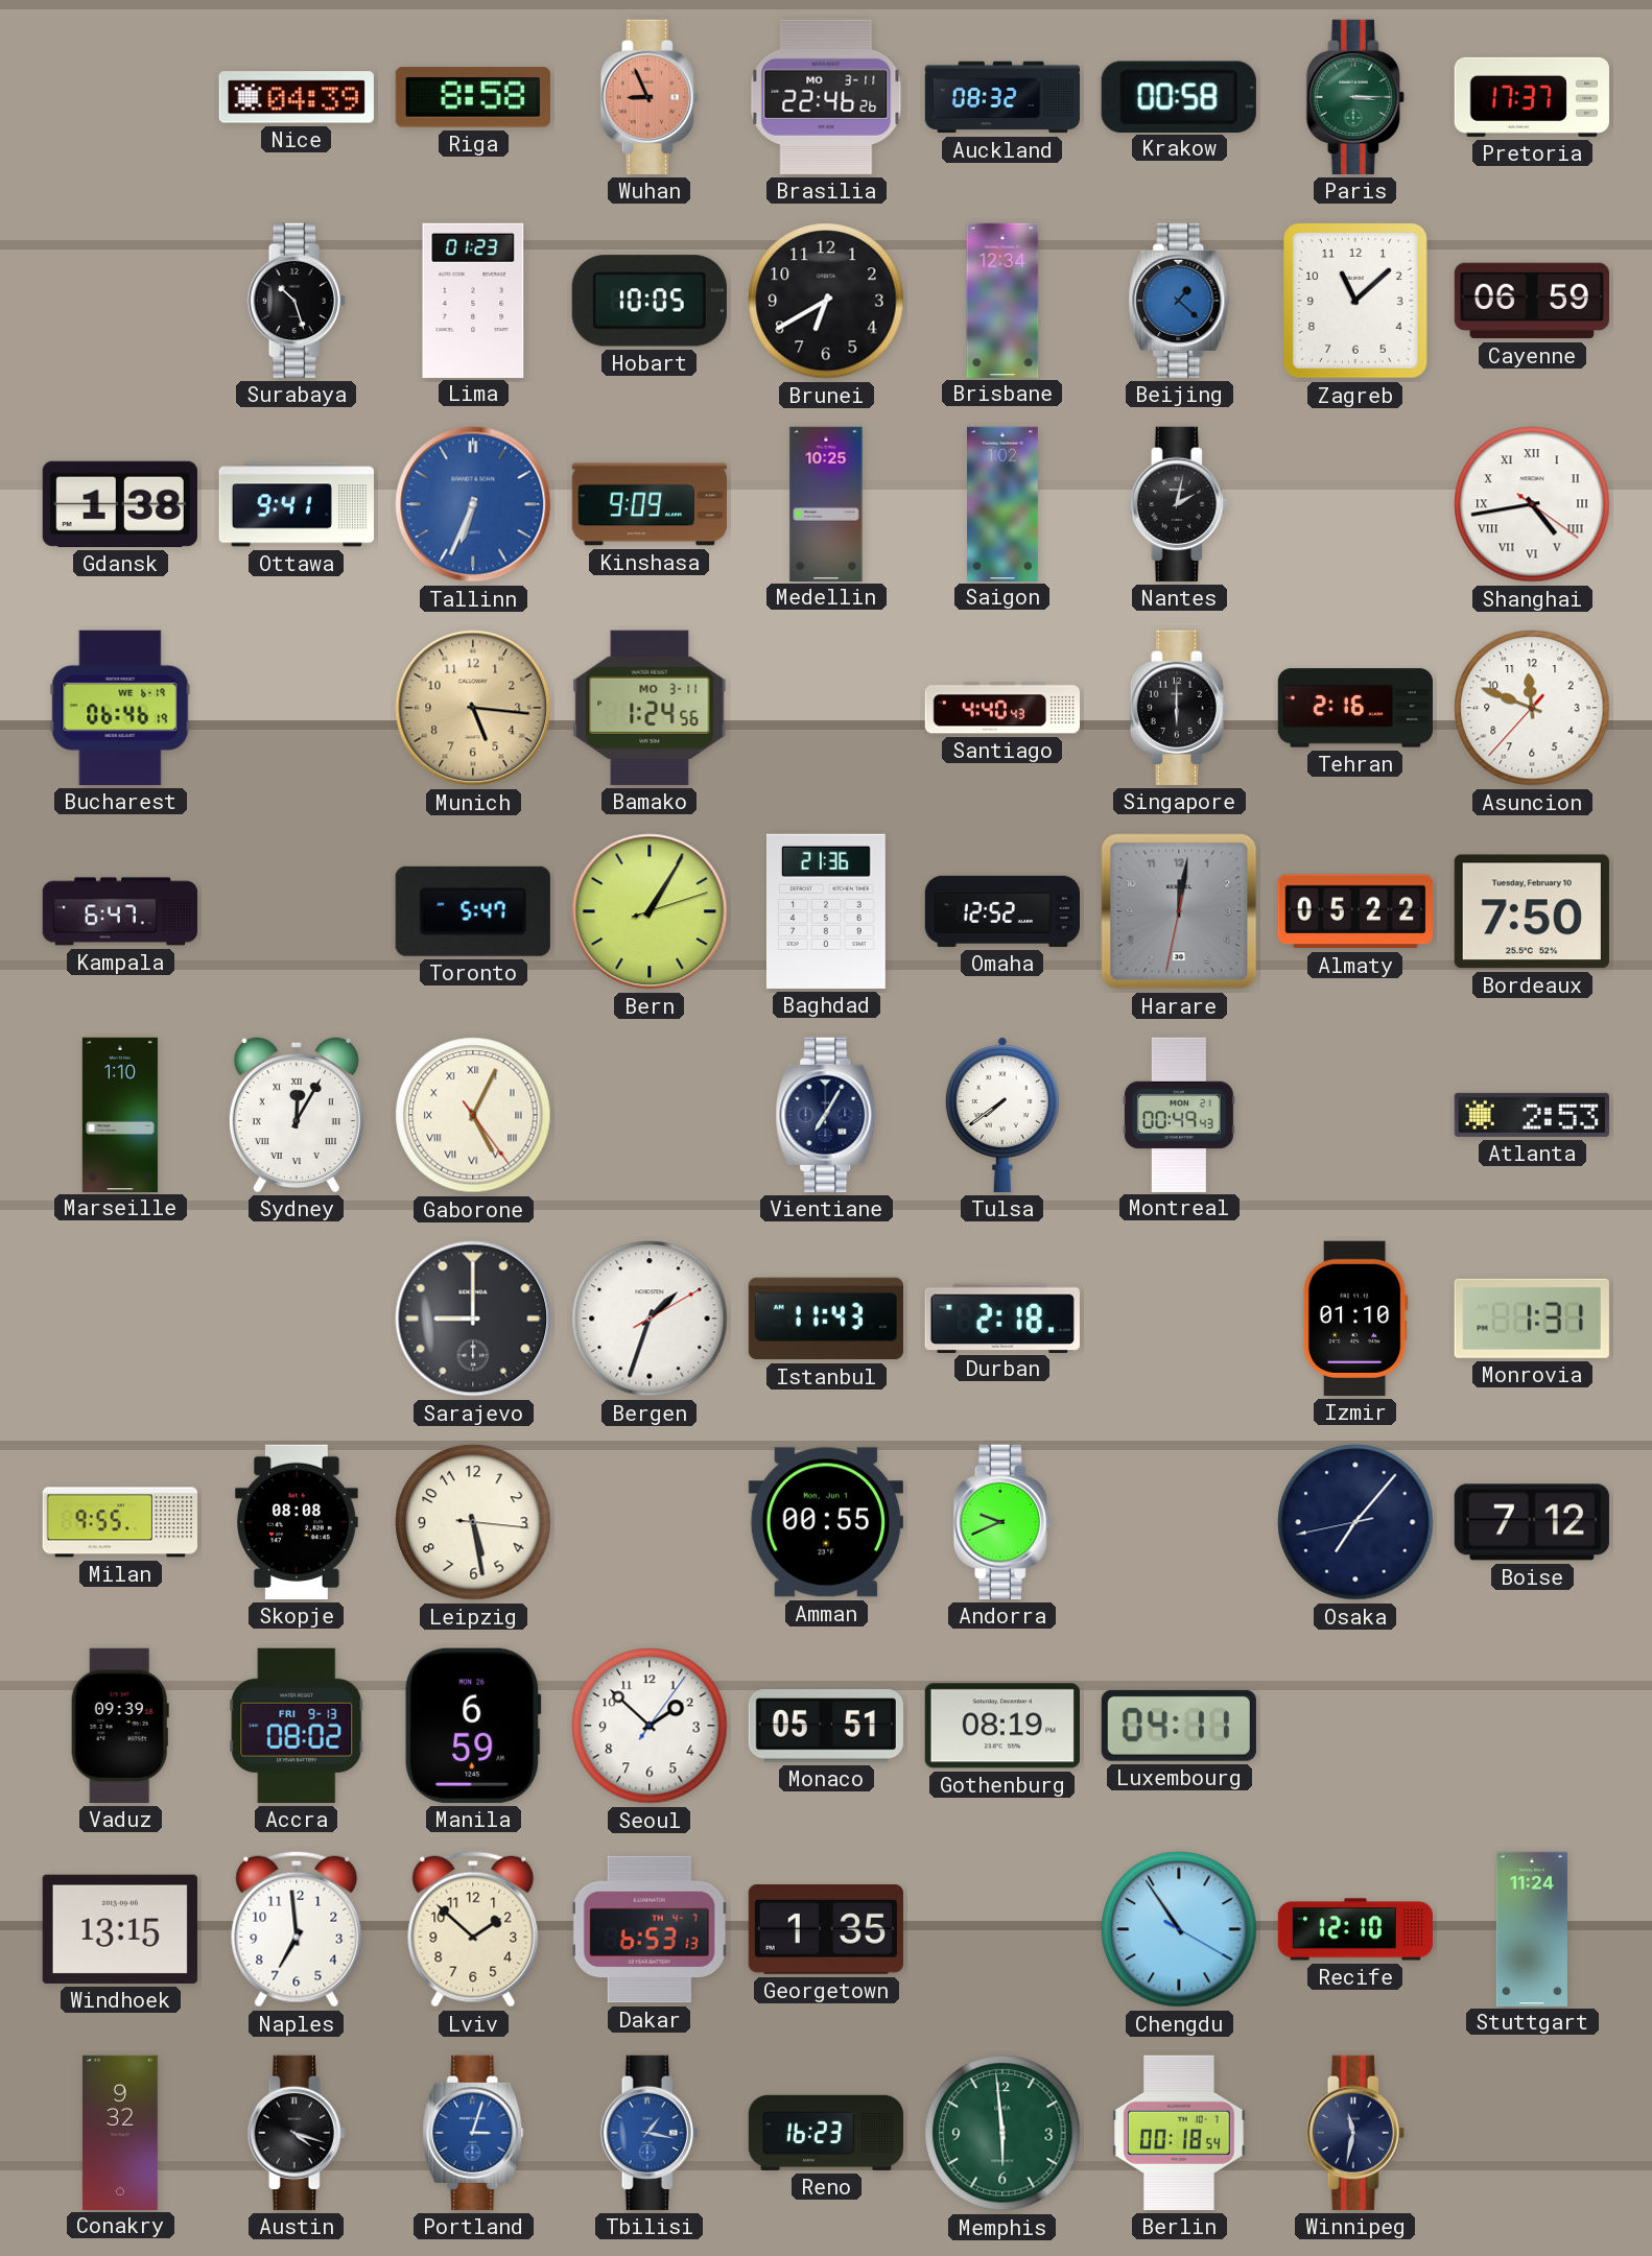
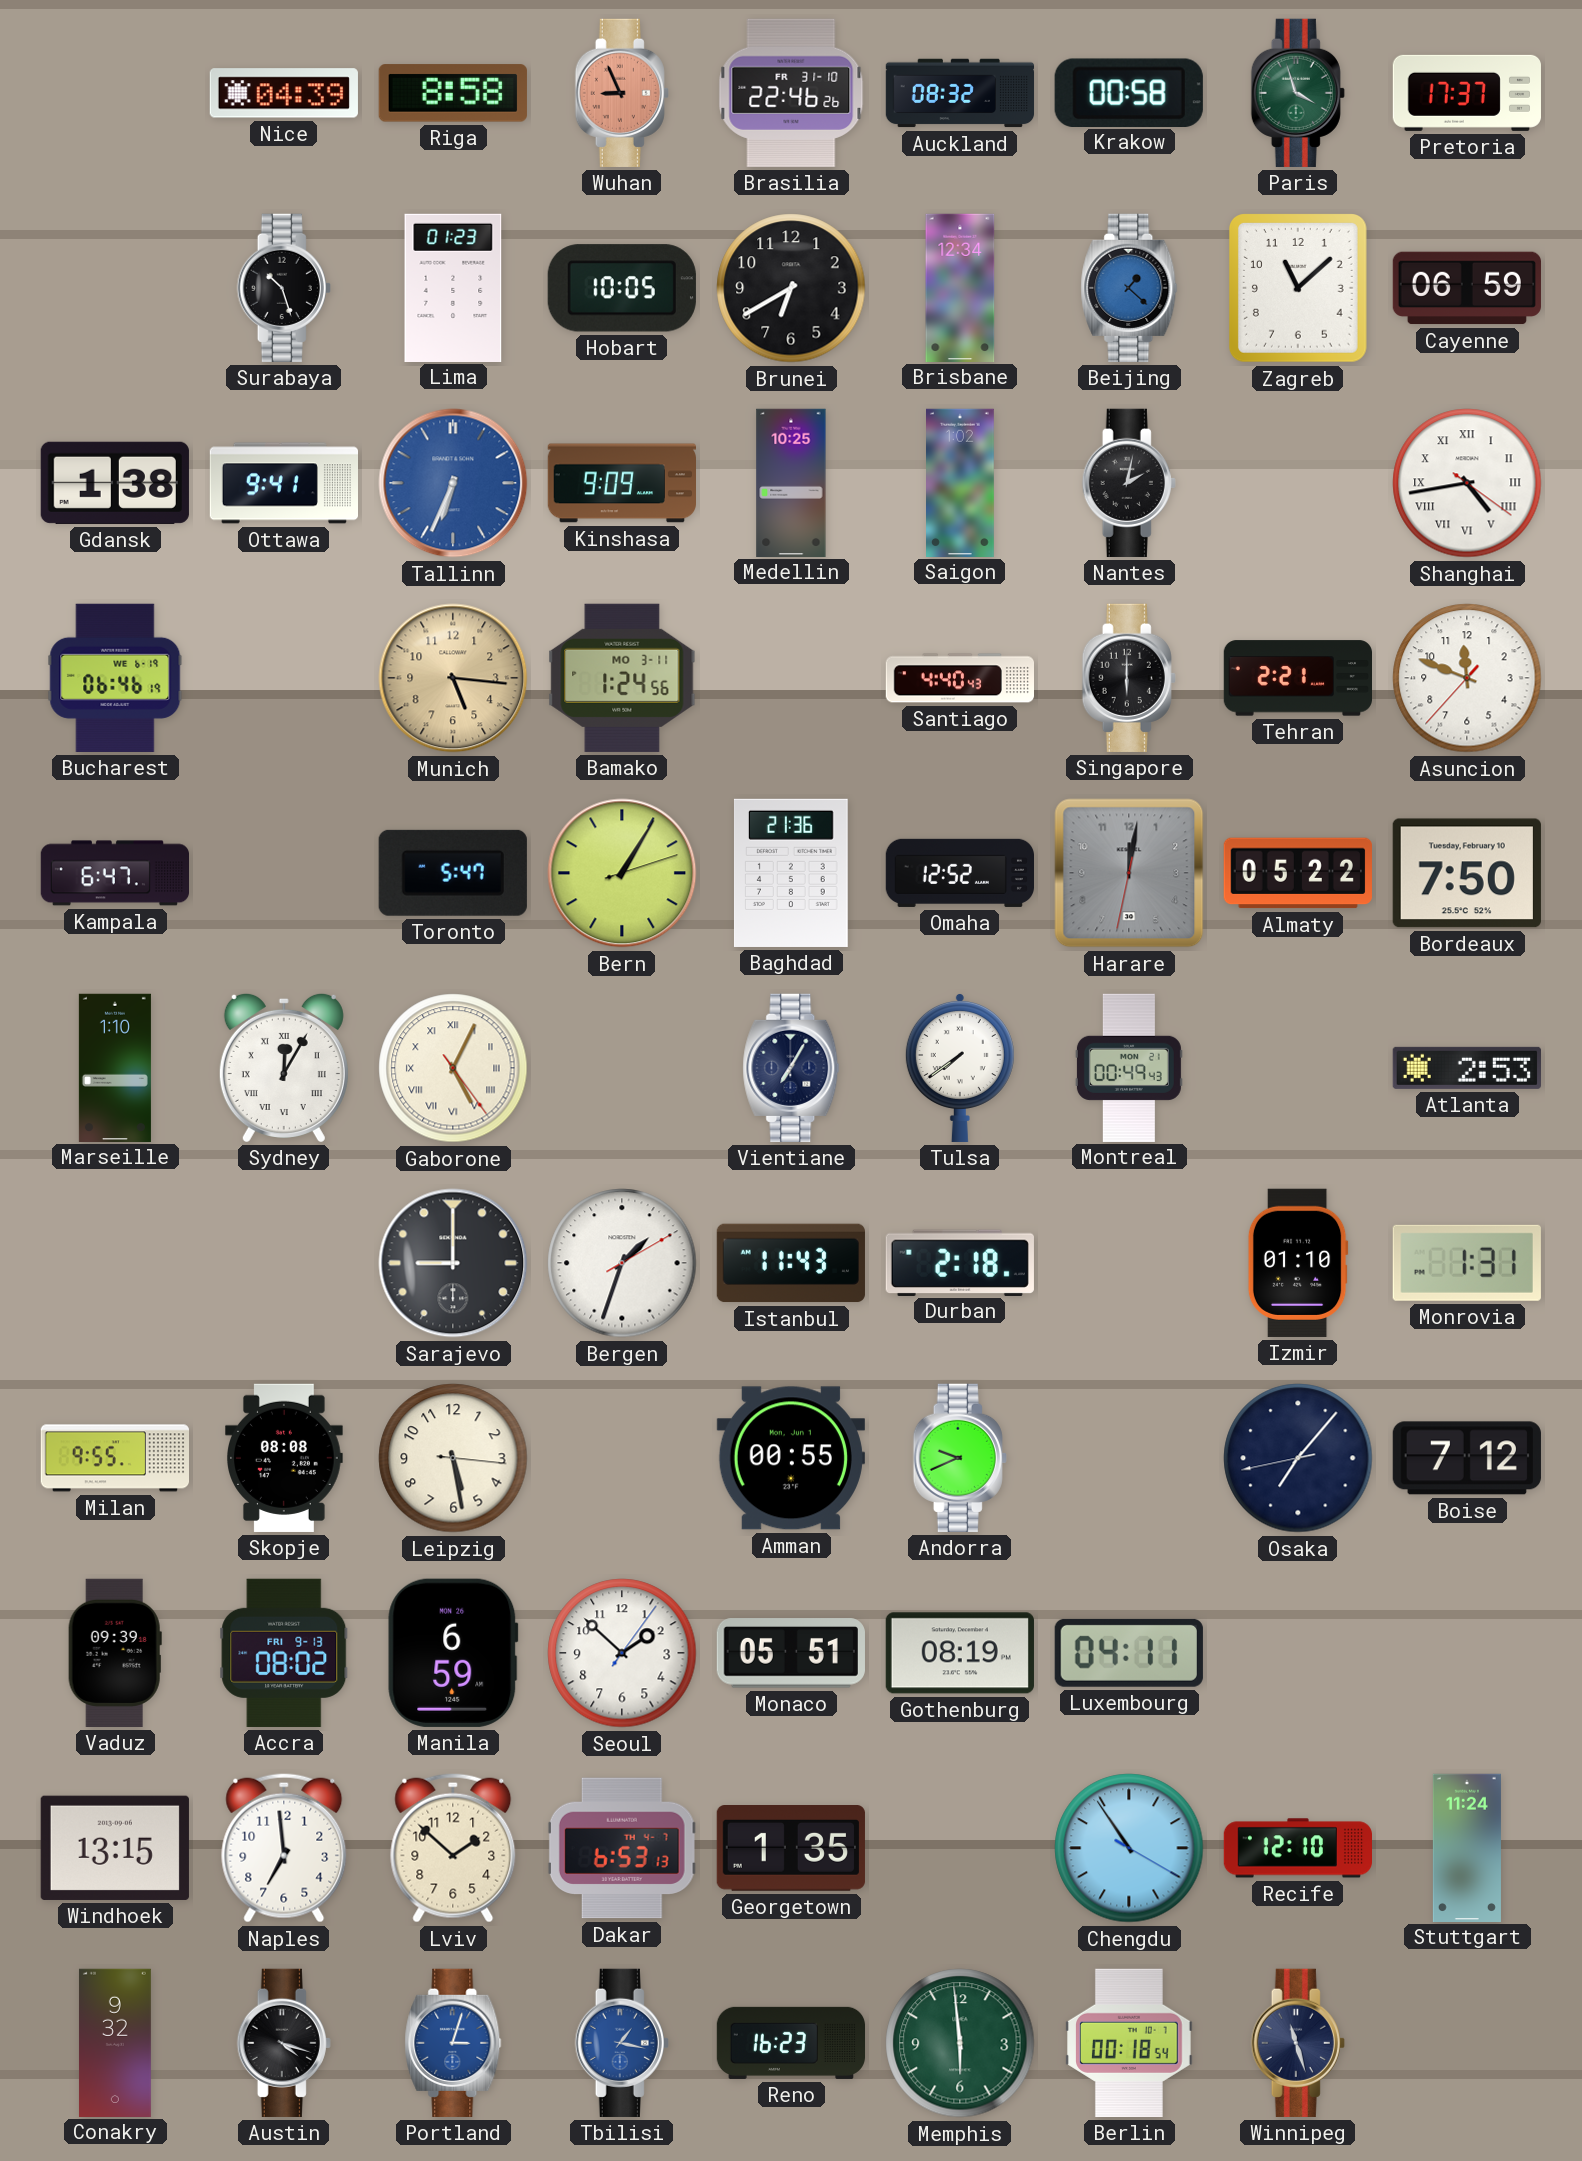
Brasilia date: MO 3-11 -> FR 31-10
Paris: 3:15 -> 3:57
Tehran: 2:16 -> 2:21
Winnipeg: 11:32 -> 11:27
